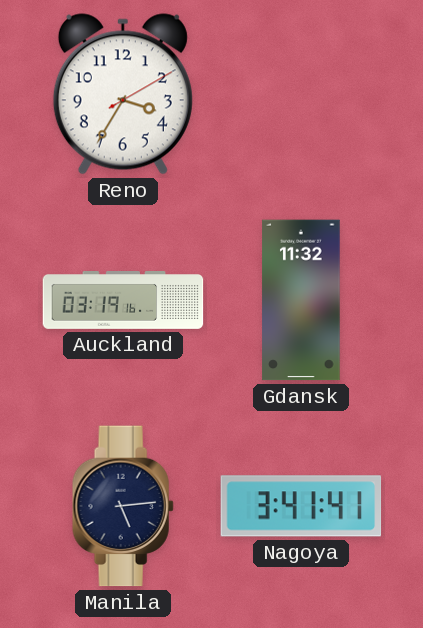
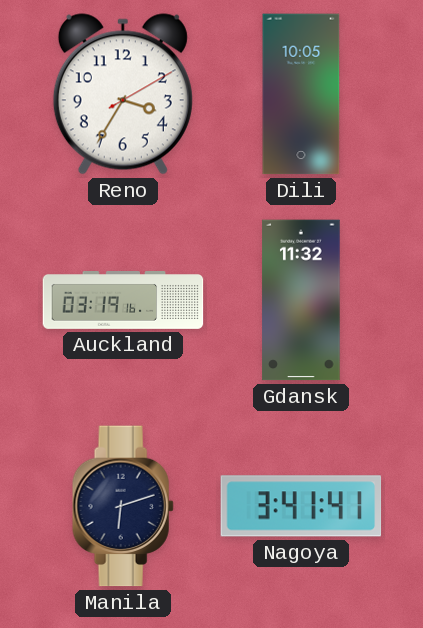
Dili: none -> 10:05
Manila: 5:14 -> 6:12
